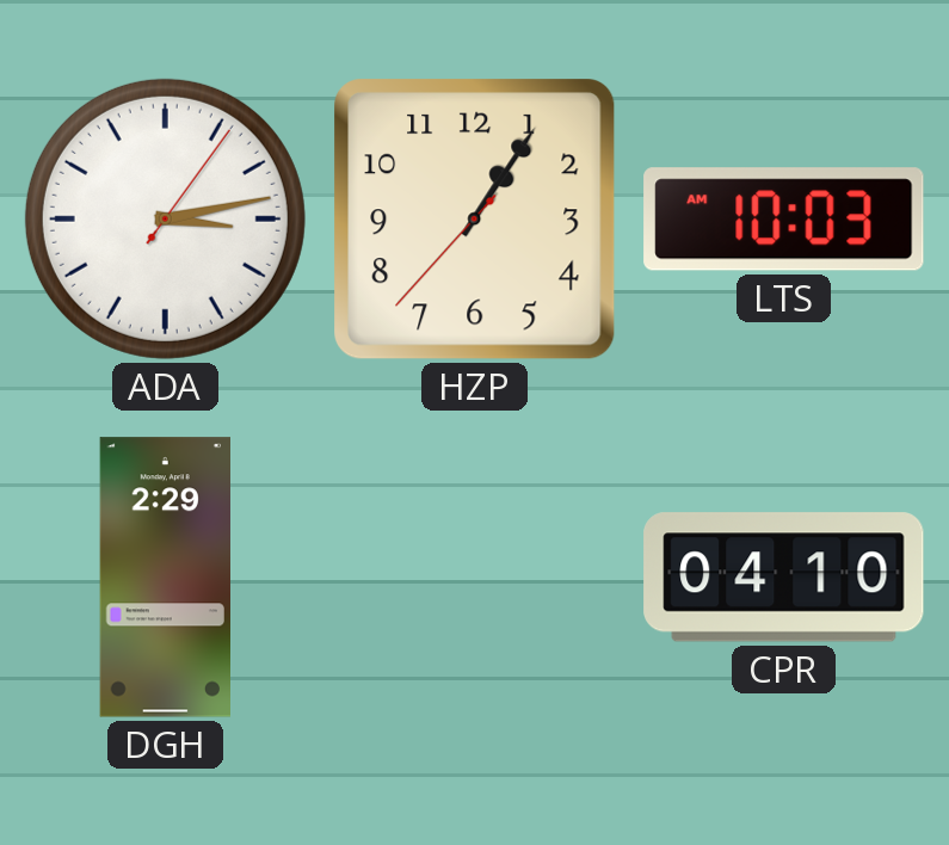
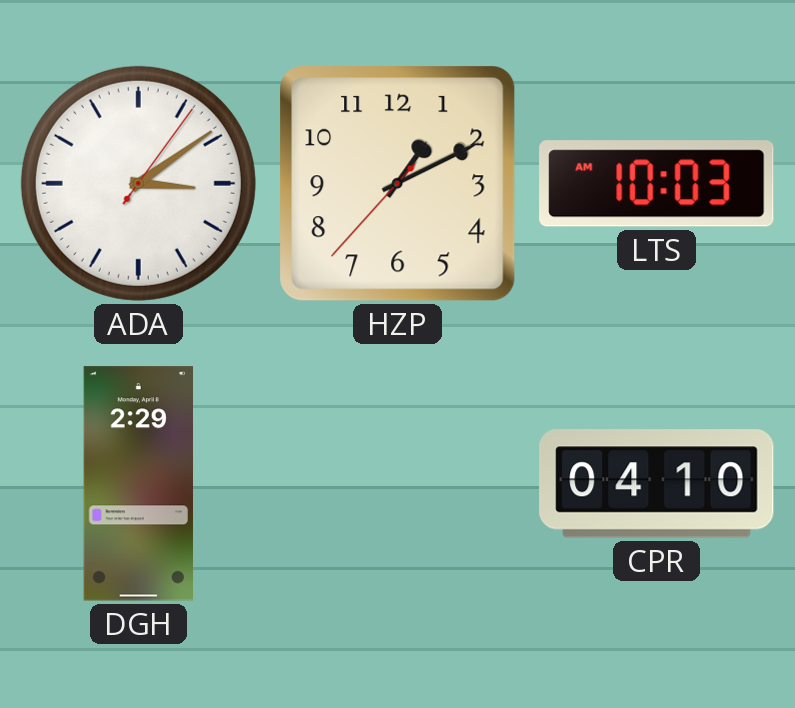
ADA: 3:13 -> 3:09
HZP: 1:05 -> 1:10
